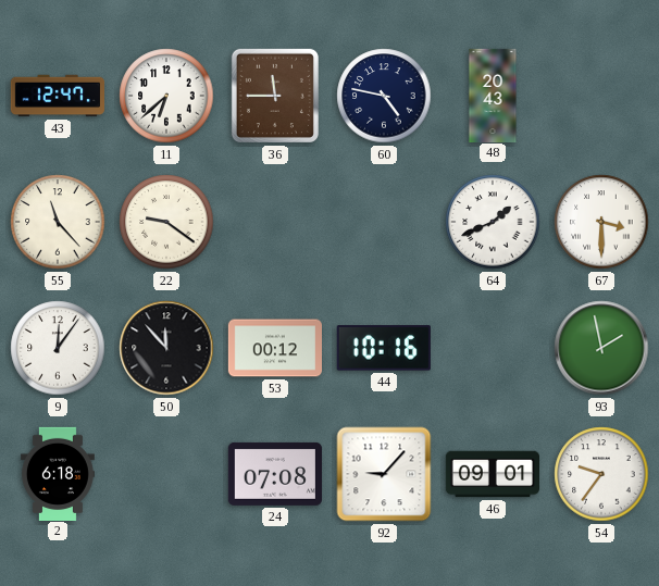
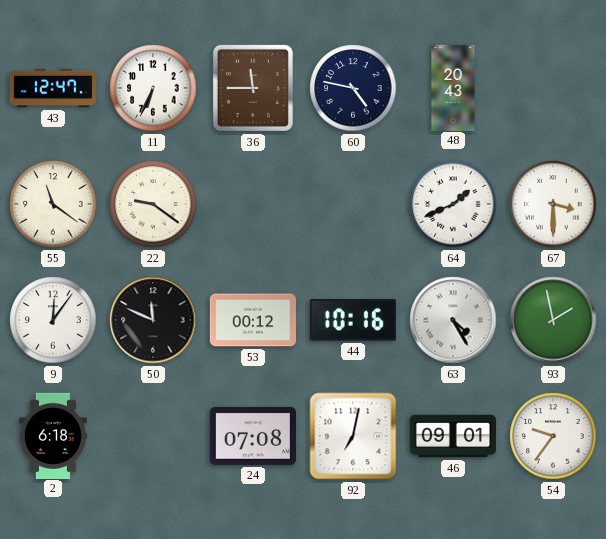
11: 6:38 -> 6:34
55: 11:23 -> 11:21
50: 11:53 -> 11:49
63: none -> 4:25
92: 9:07 -> 7:02
